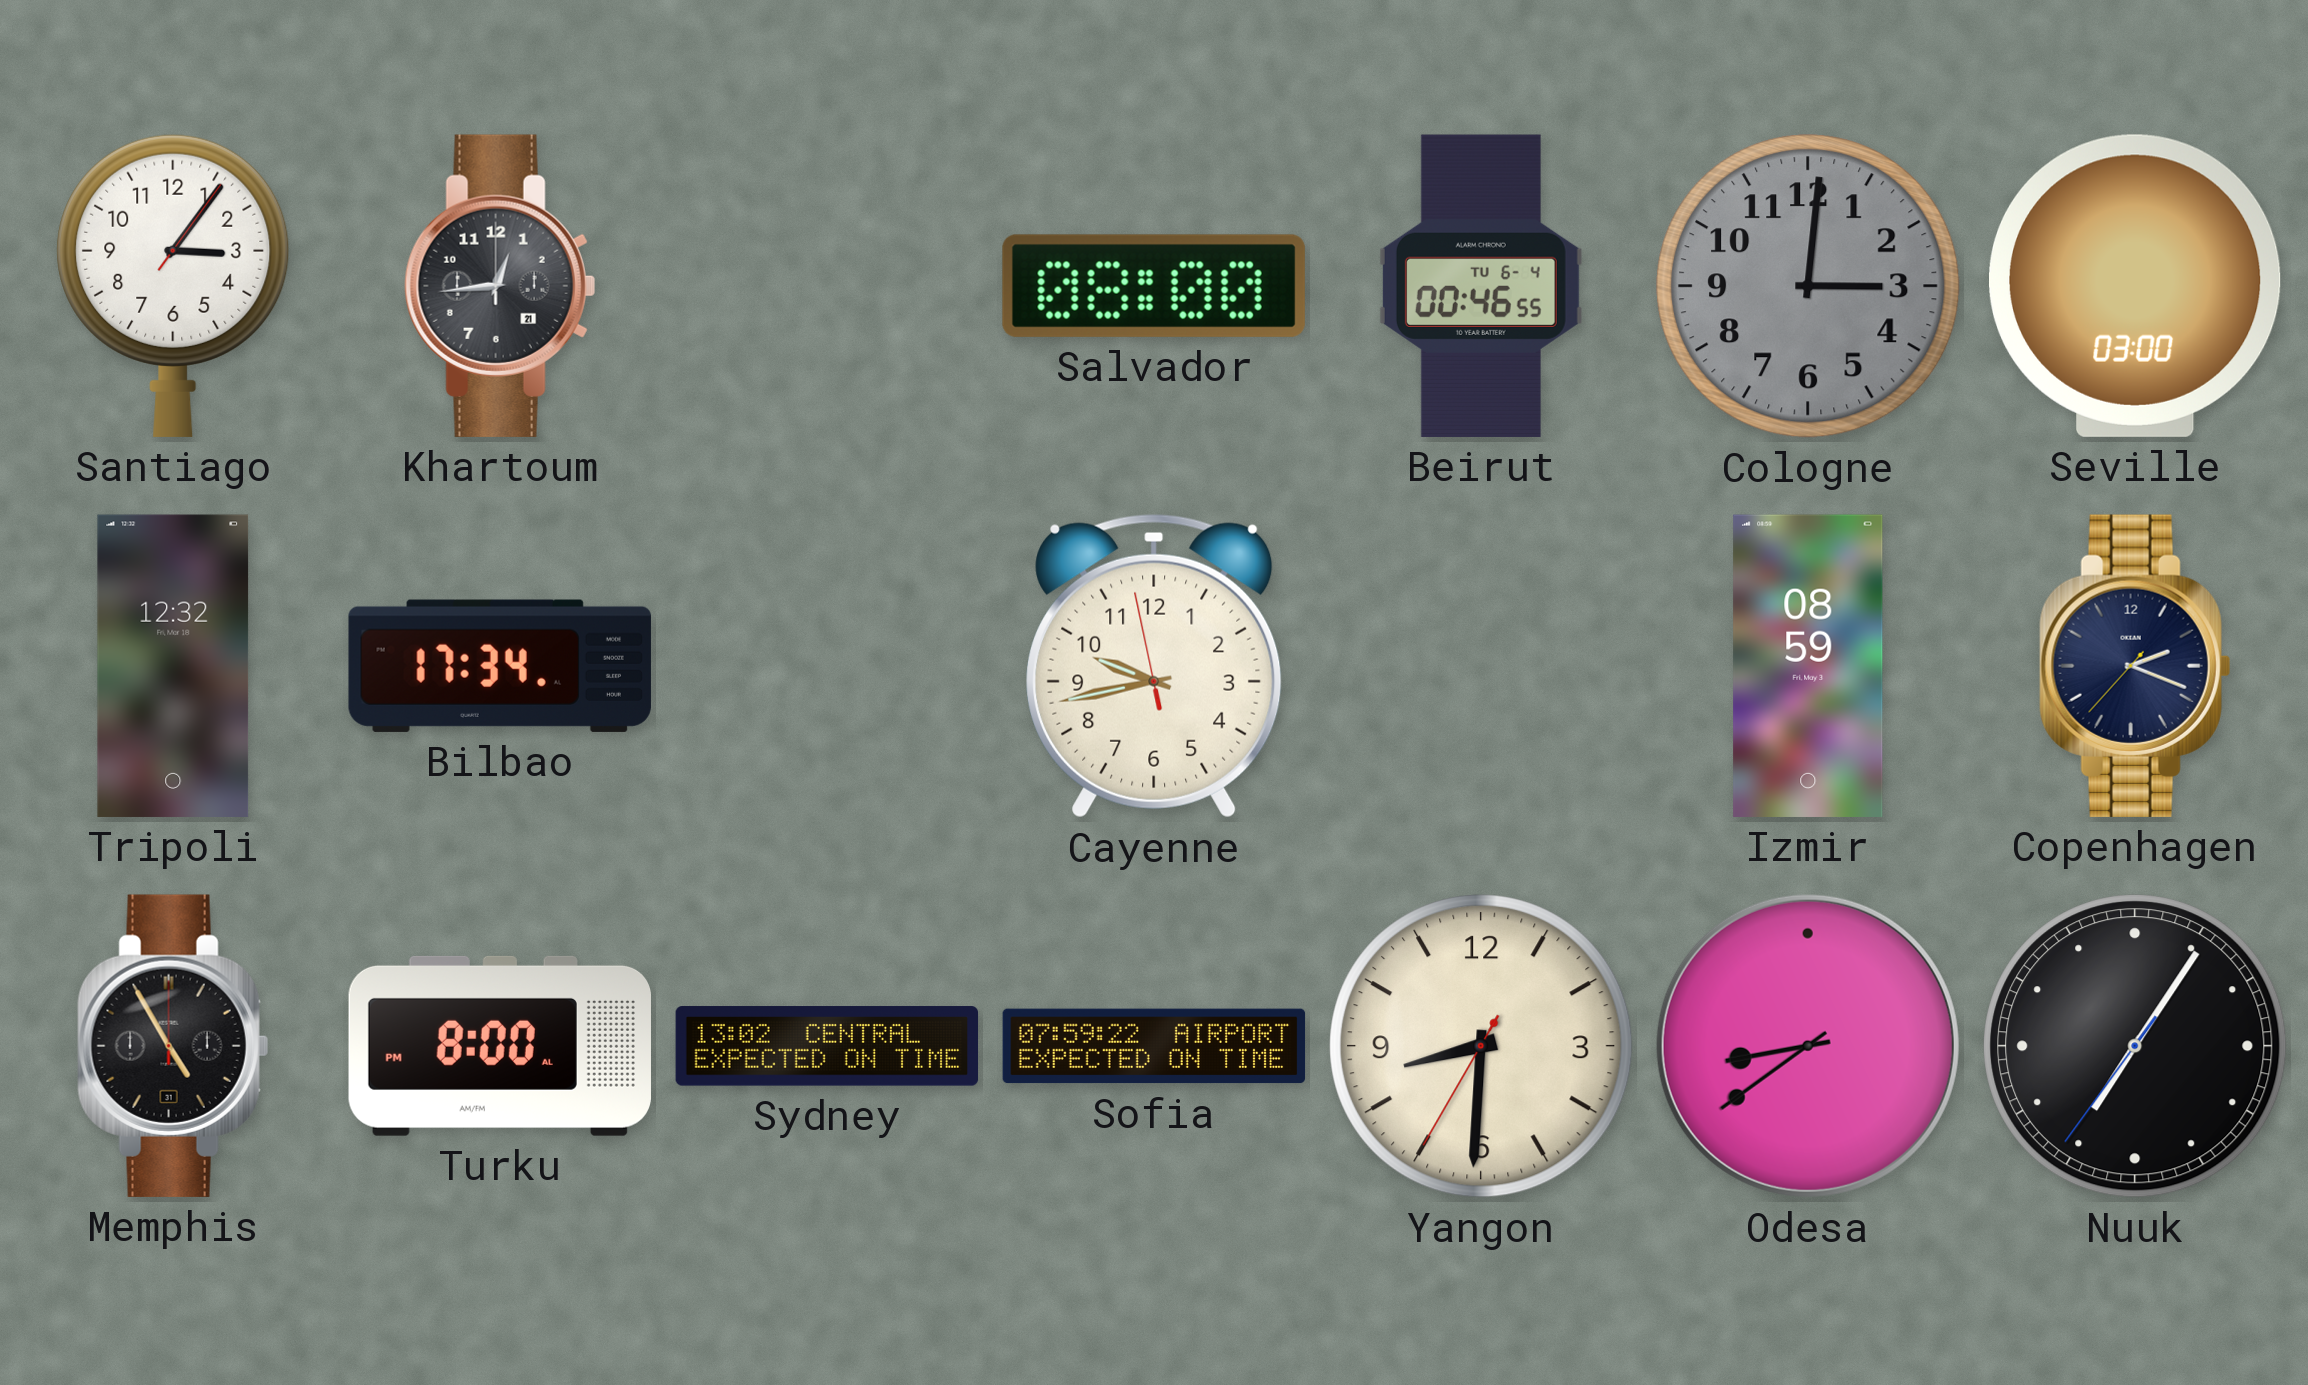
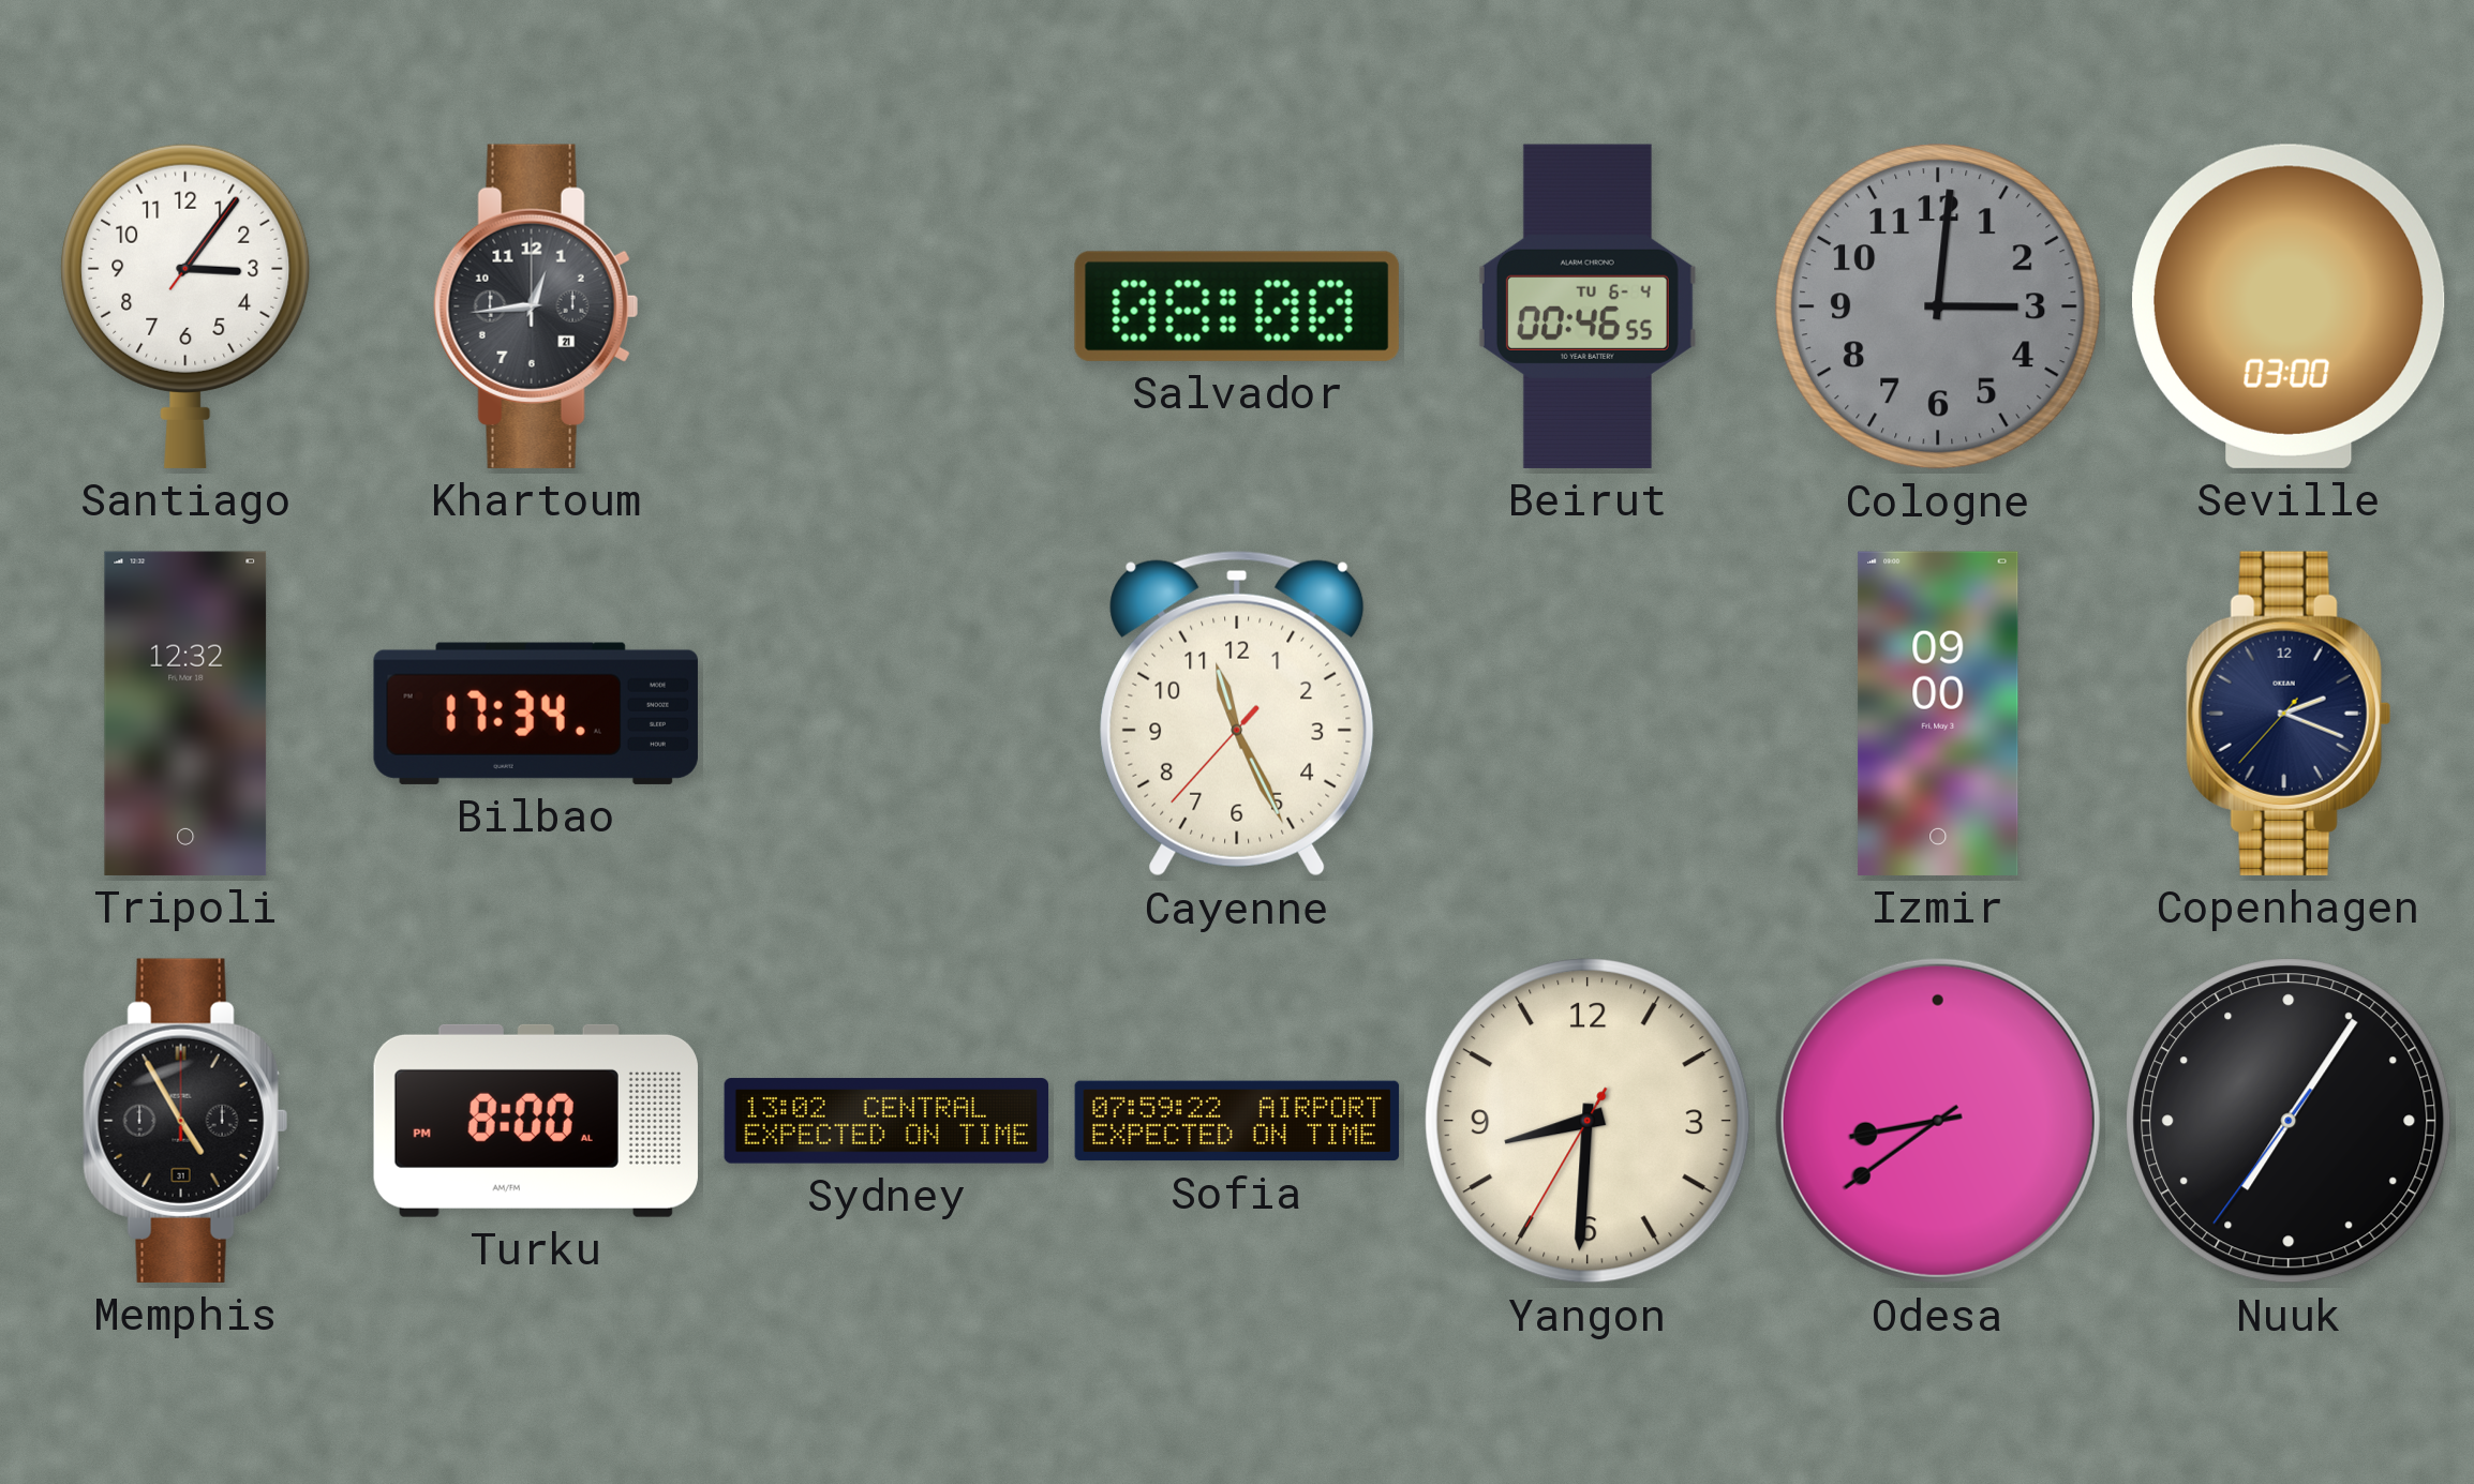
Cayenne: 9:42 -> 11:25
Izmir: 08:59 -> 09:00
